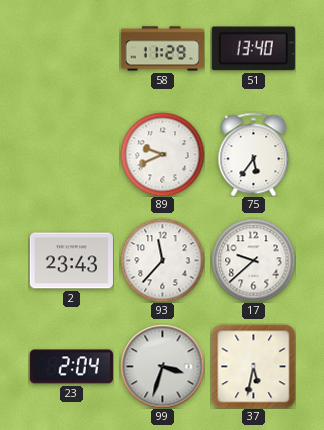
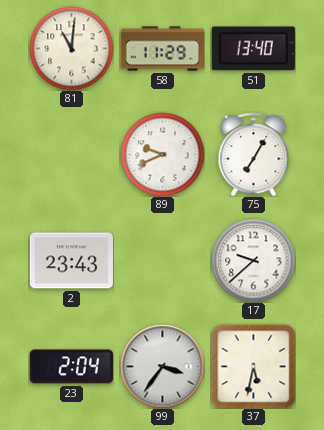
81: none -> 11:01
75: 5:36 -> 7:05
93: 11:37 -> none
99: 3:33 -> 3:36
